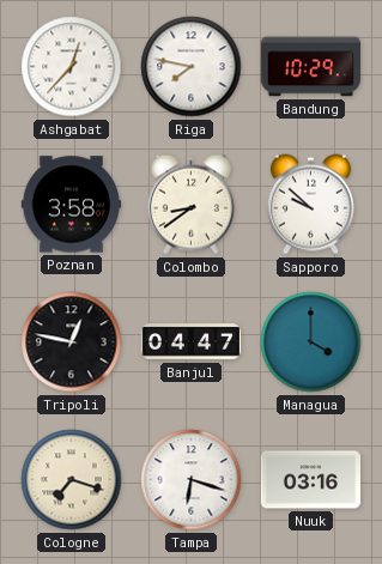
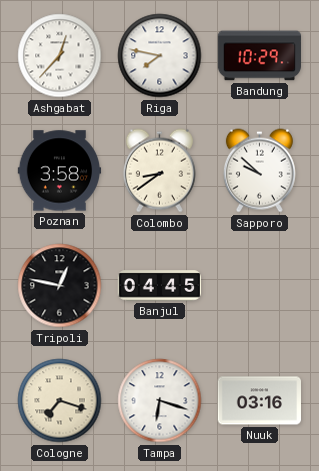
Banjul: 04:47 -> 04:45
Managua: 4:00 -> none
